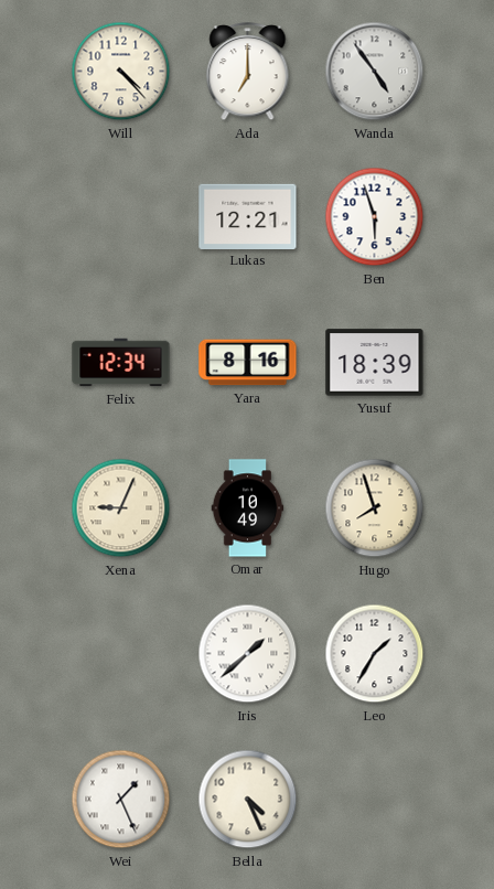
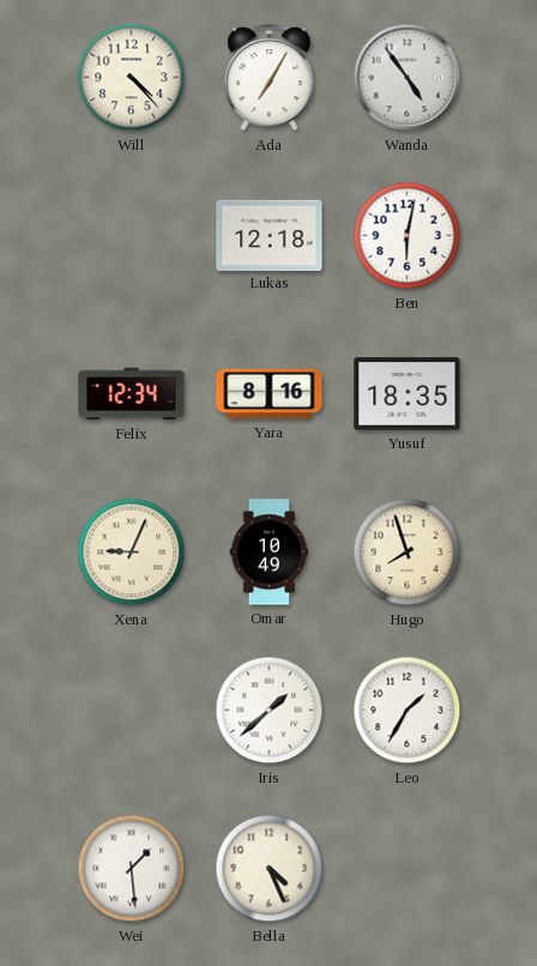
Ada: 7:00 -> 7:05
Lukas: 12:21 -> 12:18
Ben: 5:57 -> 6:02
Yusuf: 18:39 -> 18:35
Wei: 1:26 -> 1:29
